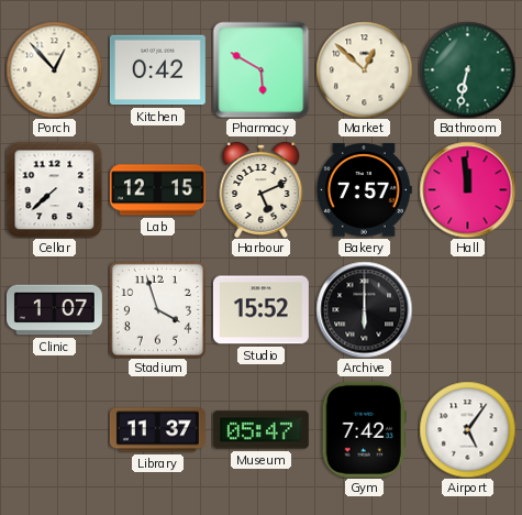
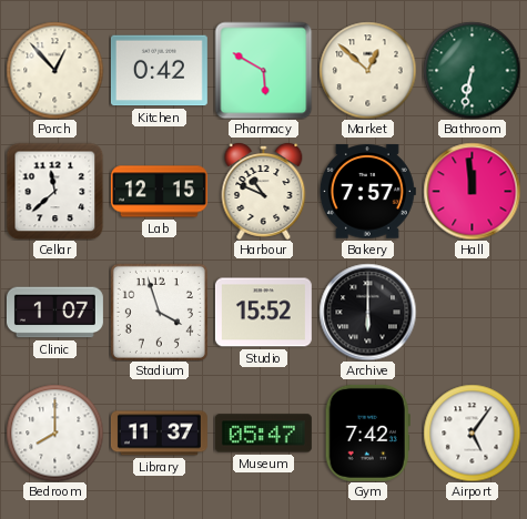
Cellar: 7:38 -> 11:38
Harbour: 5:11 -> 10:49
Bedroom: none -> 8:00
